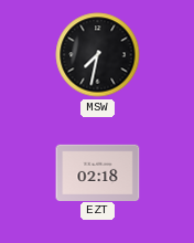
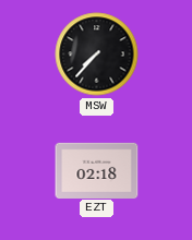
MSW: 7:32 -> 7:37
